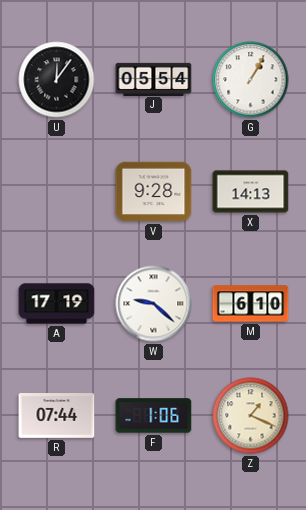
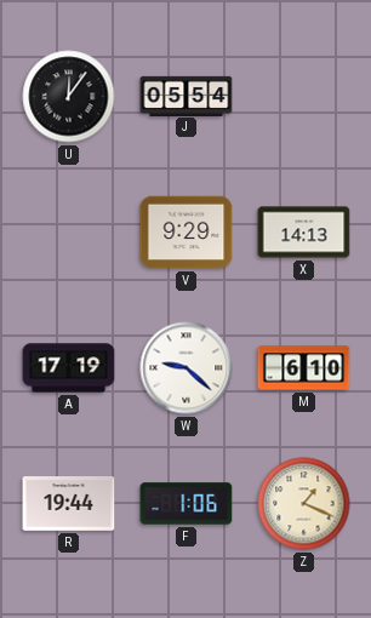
G: 1:05 -> none
V: 9:28 -> 9:29
R: 07:44 -> 19:44
